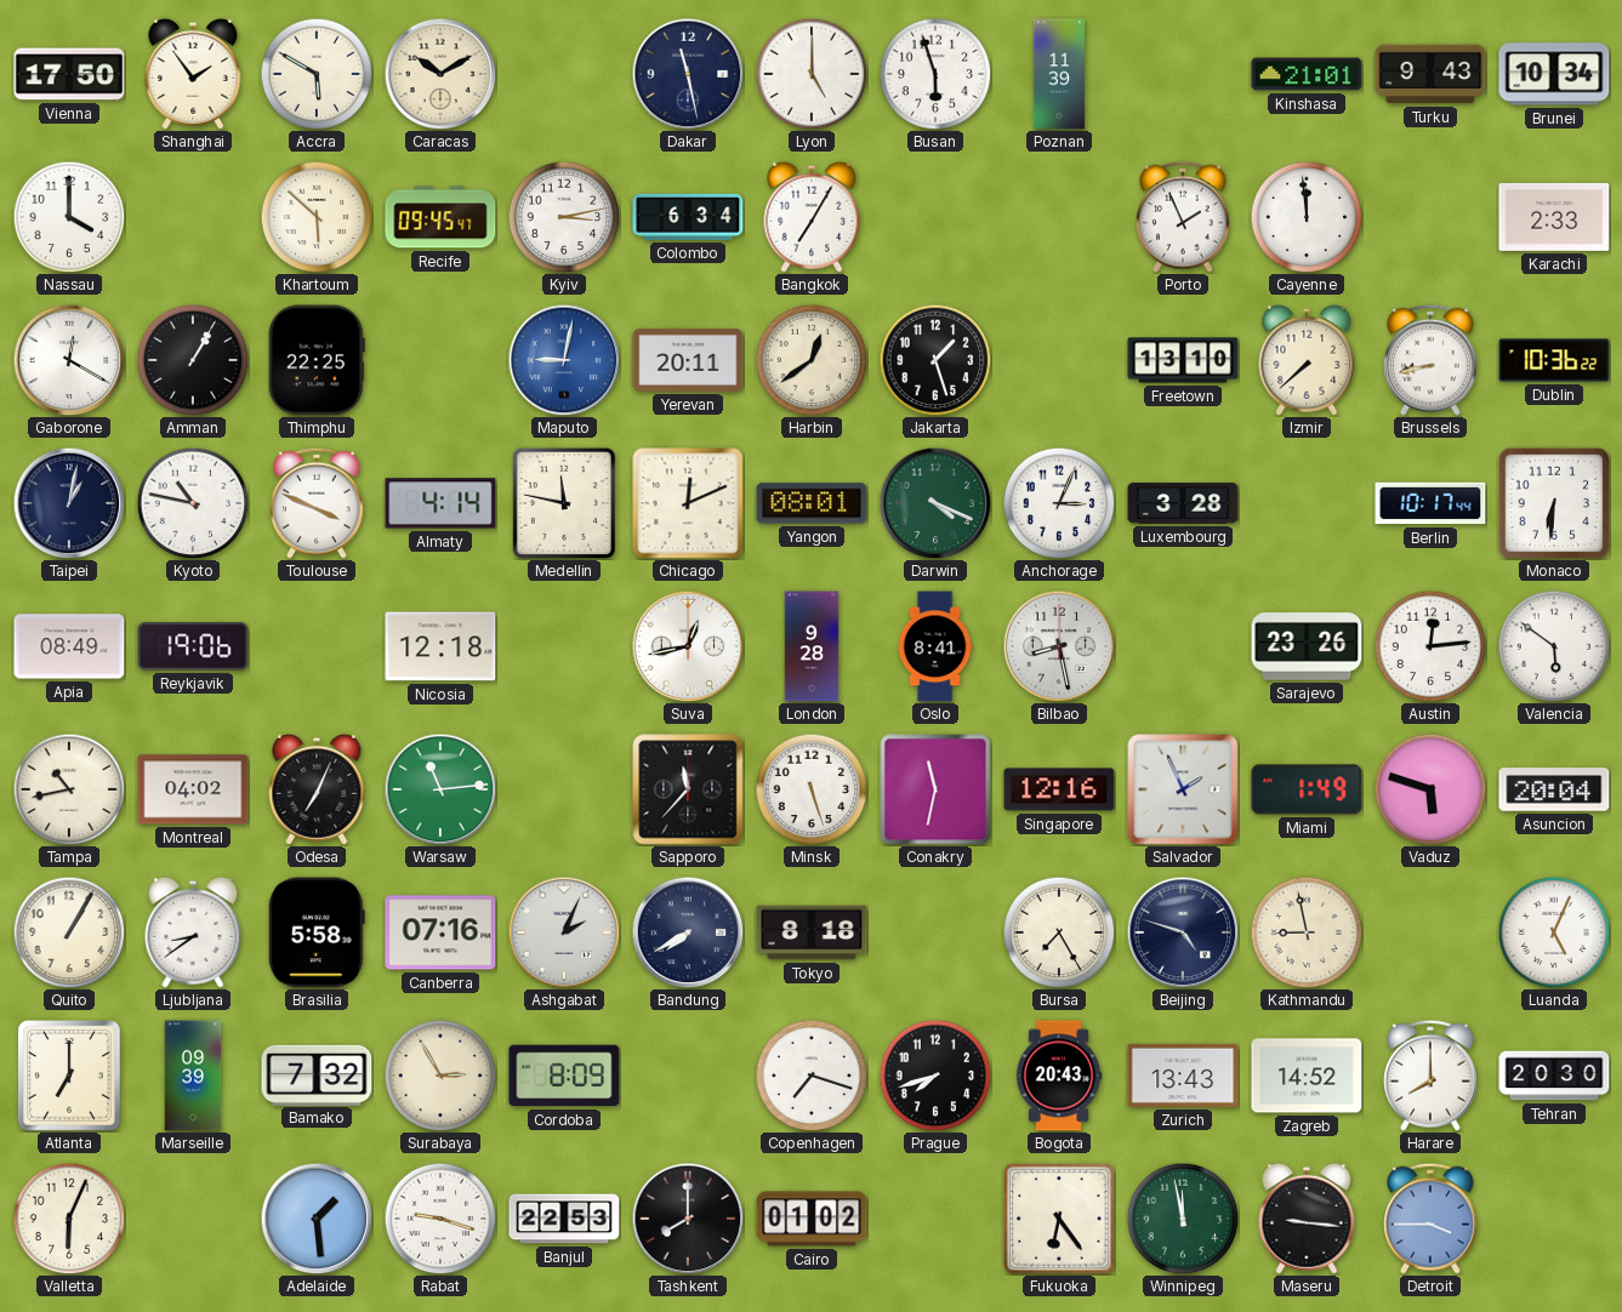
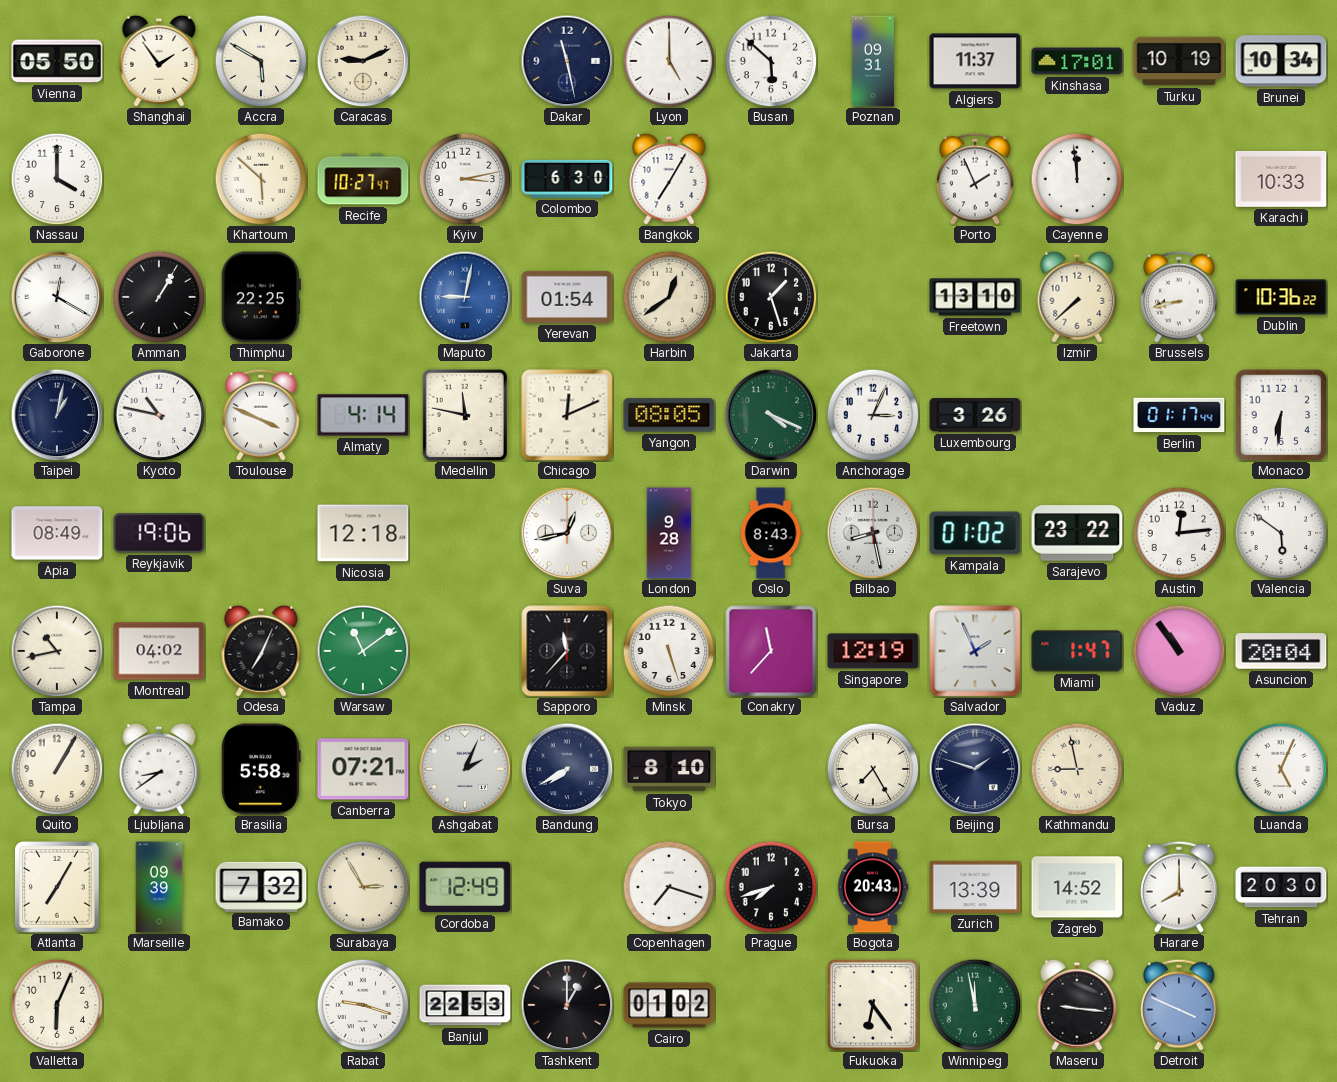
Vienna: 17:50 -> 05:50
Caracas: 10:10 -> 9:11
Busan: 5:57 -> 5:52
Poznan: 11:39 -> 09:31
Algiers: none -> 11:37
Kinshasa: 21:01 -> 17:01
Turku: 9:43 -> 10:19
Recife: 09:45 -> 10:27
Colombo: 6:34 -> 6:30
Karachi: 2:33 -> 10:33
Yerevan: 20:11 -> 01:54
Yangon: 08:01 -> 08:05
Luxembourg: 3:28 -> 3:26
Berlin: 10:17 -> 01:17
Oslo: 8:41 -> 8:43
Kampala: none -> 01:02
Sarajevo: 23:26 -> 23:22
Warsaw: 11:14 -> 11:09
Conakry: 11:32 -> 11:37
Singapore: 12:16 -> 12:19
Miami: 1:49 -> 1:47
Vaduz: 5:48 -> 10:54
Canberra: 07:16 -> 07:21
Tokyo: 8:18 -> 8:10
Beijing: 4:48 -> 1:48
Atlanta: 7:00 -> 7:05
Cordoba: 8:09 -> 12:49
Zurich: 13:43 -> 13:39
Adelaide: 1:29 -> none
Tashkent: 8:00 -> 1:00
Detroit: 3:45 -> 3:49
